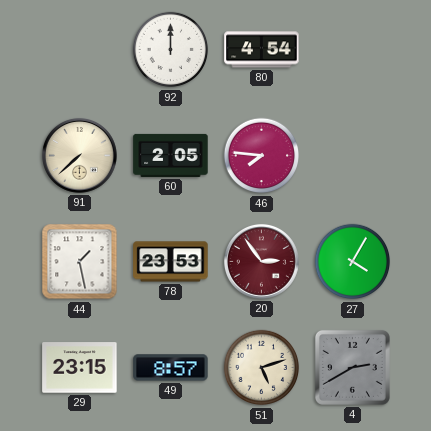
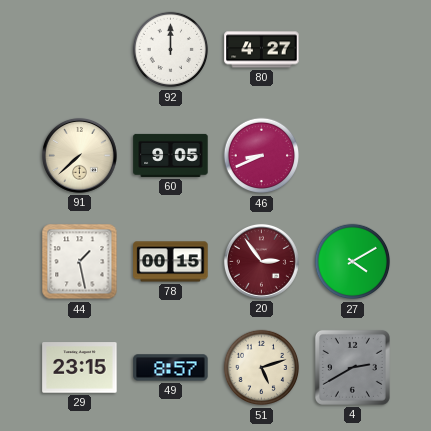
80: 4:54 -> 4:27
60: 2:05 -> 9:05
46: 7:46 -> 8:41
78: 23:53 -> 00:15
27: 4:05 -> 4:10
